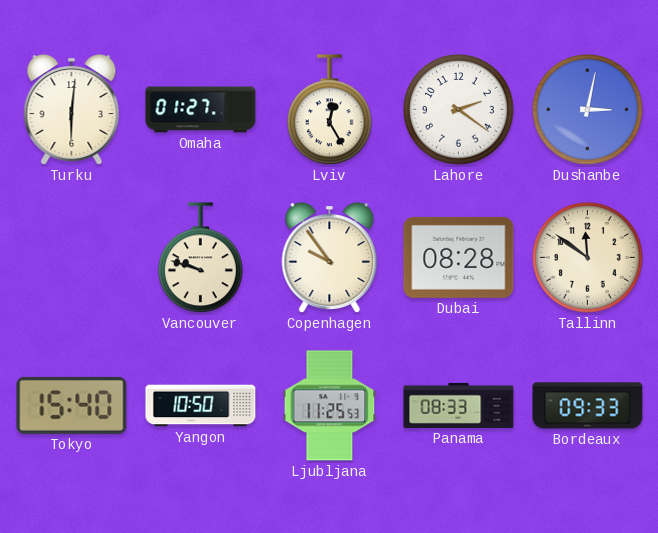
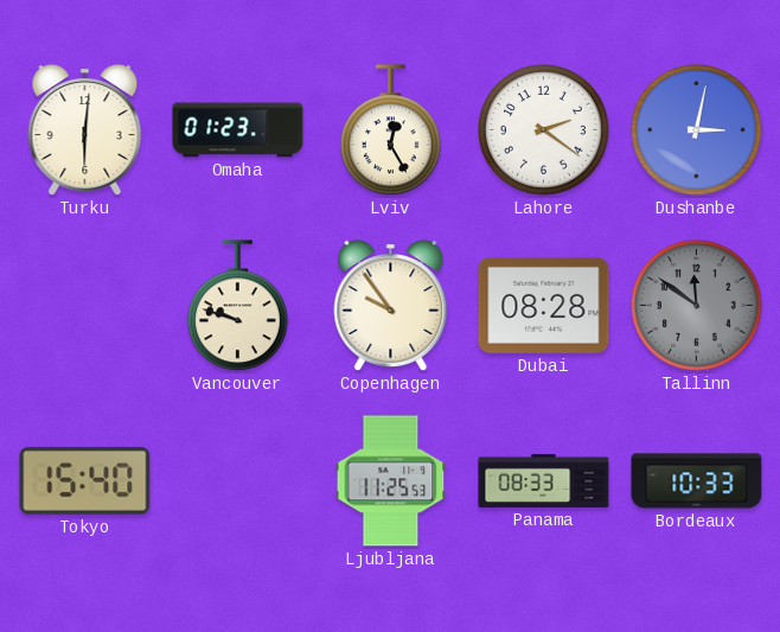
Omaha: 01:27 -> 01:23
Tallinn dial: cream -> grey
Yangon: 10:50 -> none
Bordeaux: 09:33 -> 10:33
